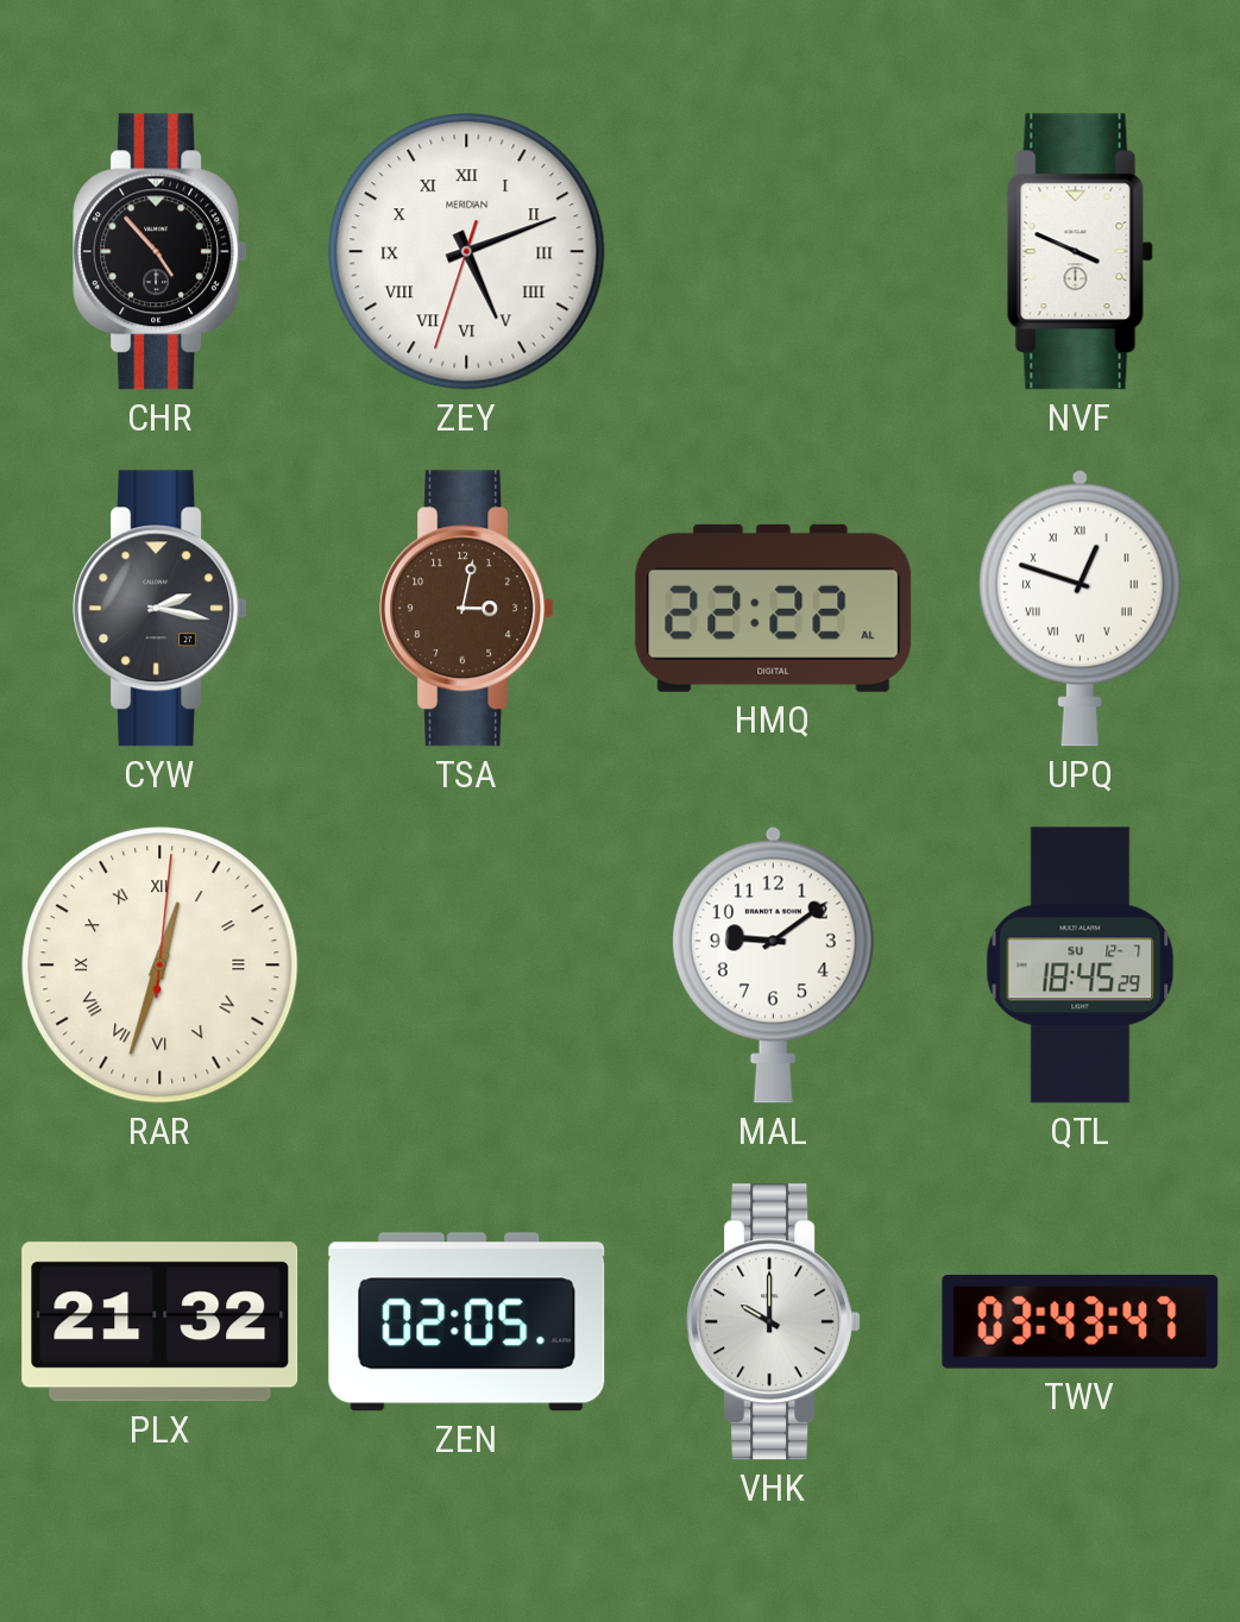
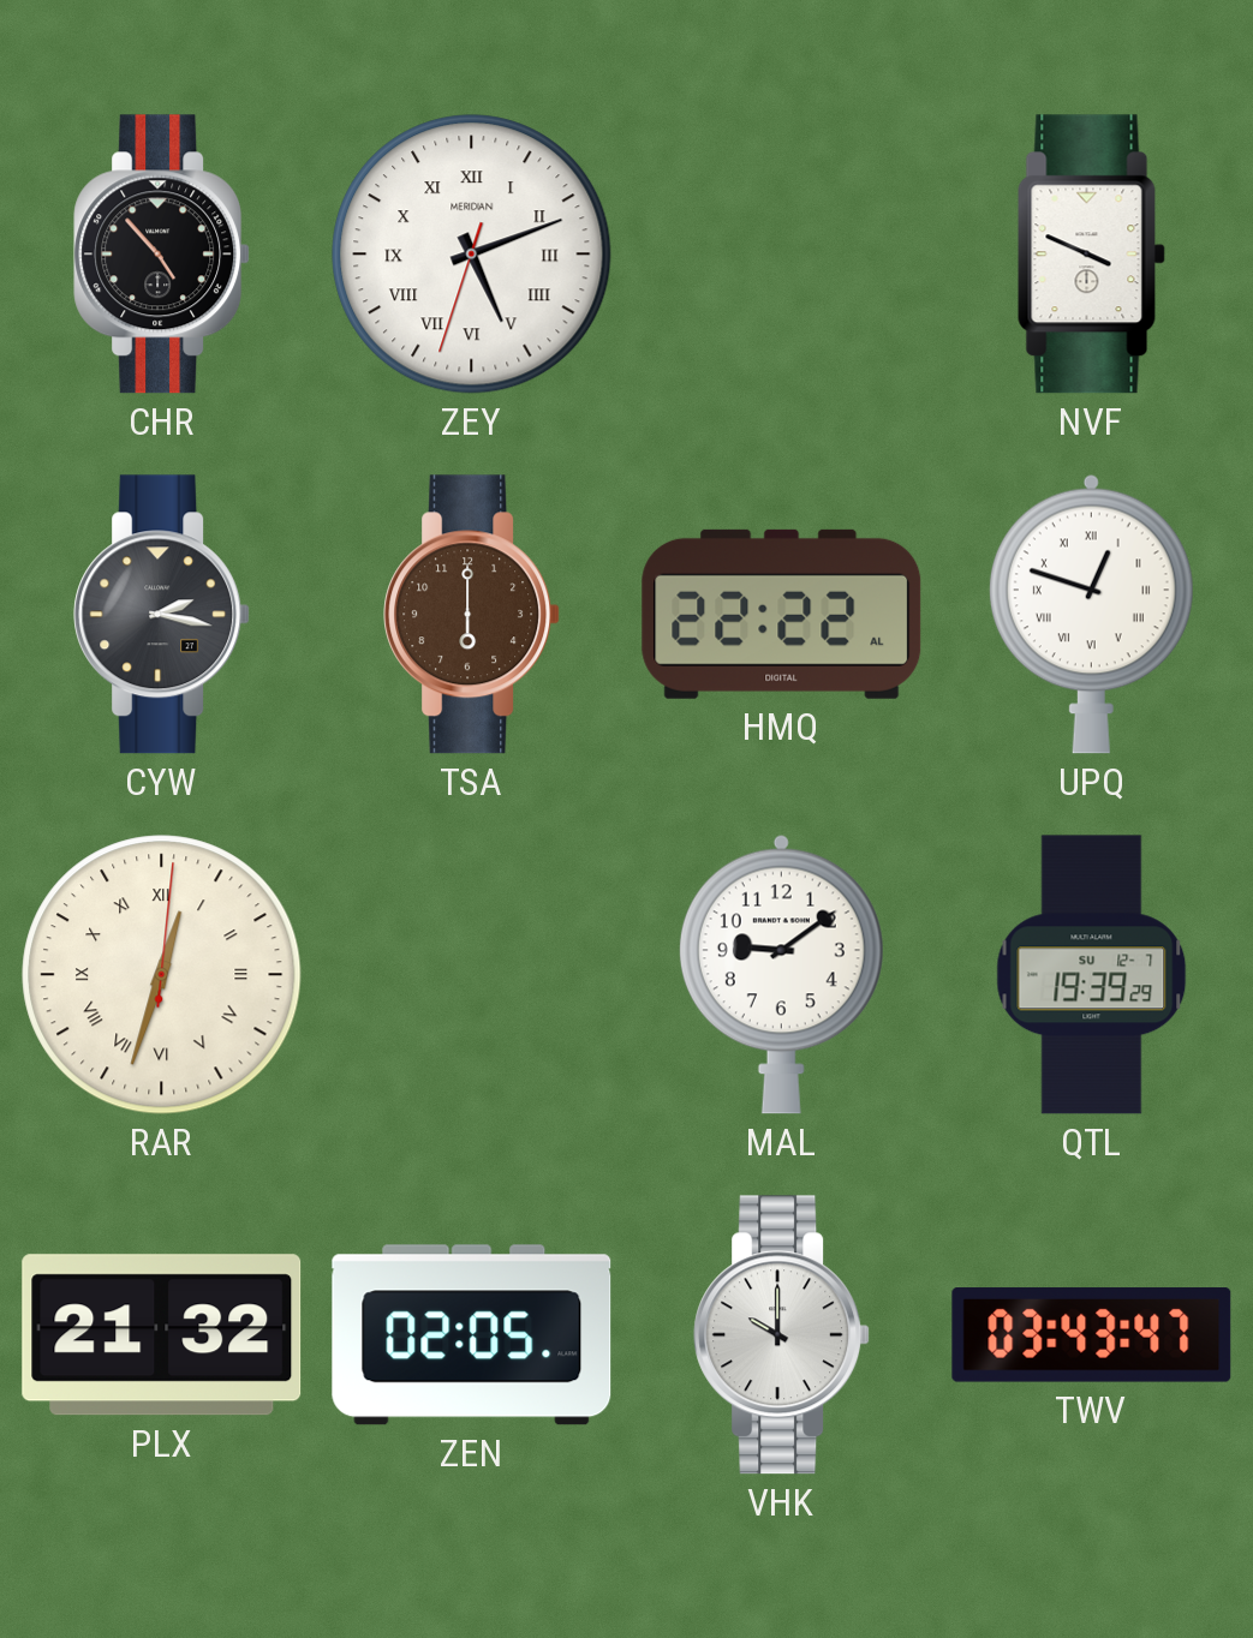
TSA: 3:02 -> 6:00
QTL: 18:45 -> 19:39
